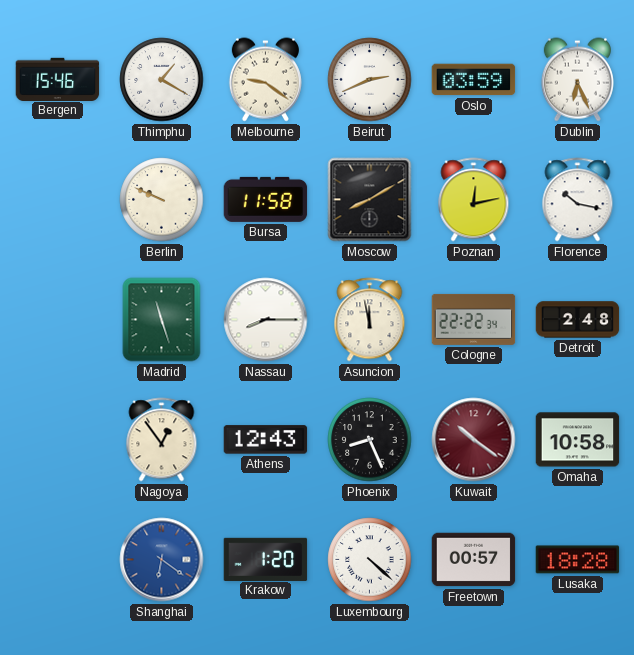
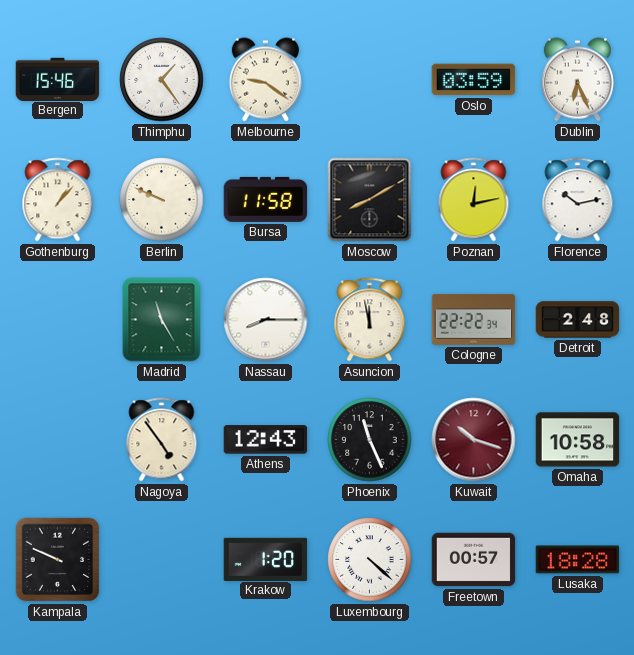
Thimphu: 1:20 -> 1:24
Beirut: 2:41 -> none
Gothenburg: none -> 1:07
Florence: 10:17 -> 10:13
Madrid: 11:27 -> 11:25
Nagoya: 12:54 -> 4:54
Phoenix: 8:26 -> 11:26
Kuwait: 10:21 -> 10:18
Kampala: none -> 9:49
Shanghai: 6:21 -> none
